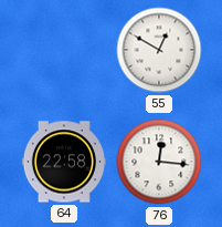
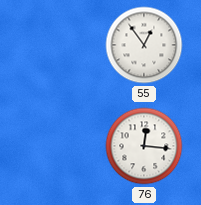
55: 12:50 -> 12:54
64: 22:58 -> none
